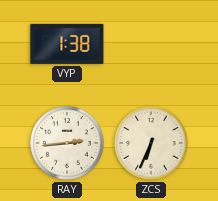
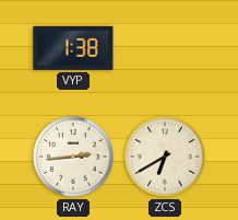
ZCS: 6:34 -> 6:40
